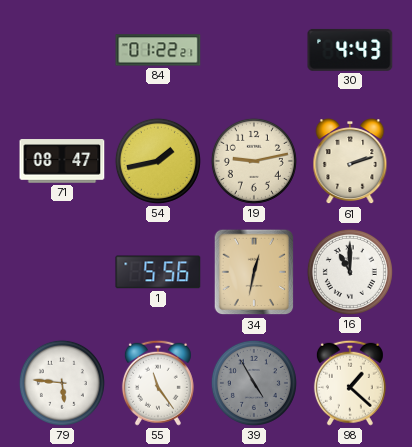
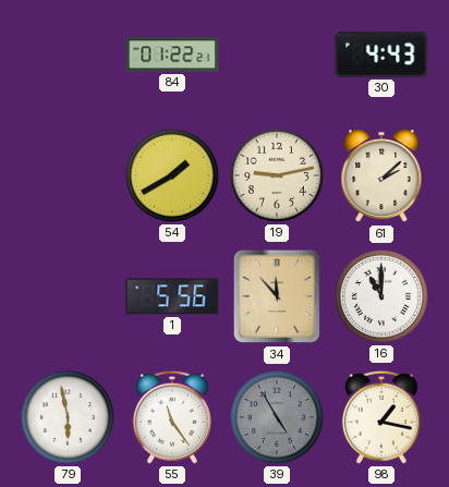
71: 08:47 -> none
54: 1:43 -> 1:40
61: 2:12 -> 2:08
34: 12:32 -> 11:53
79: 5:46 -> 5:58
98: 1:22 -> 1:17
